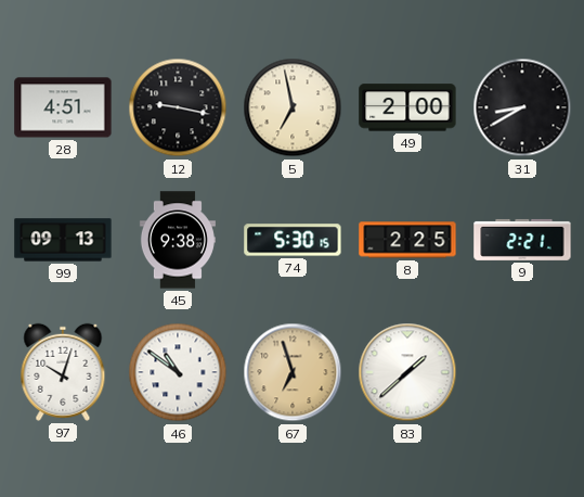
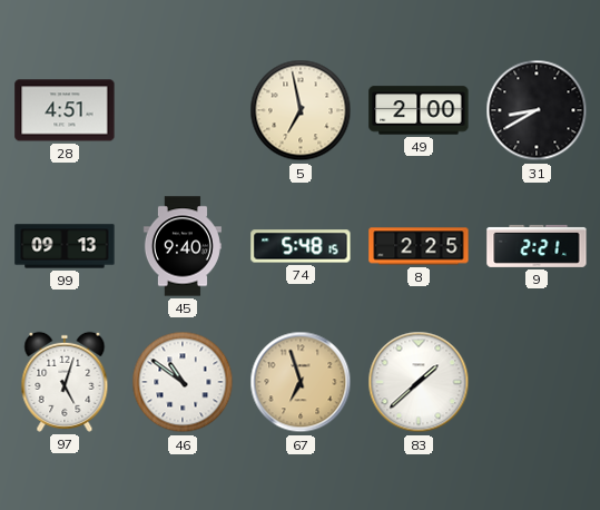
12: 9:17 -> none
45: 9:38 -> 9:40
74: 5:30 -> 5:48
97: 10:03 -> 5:03
